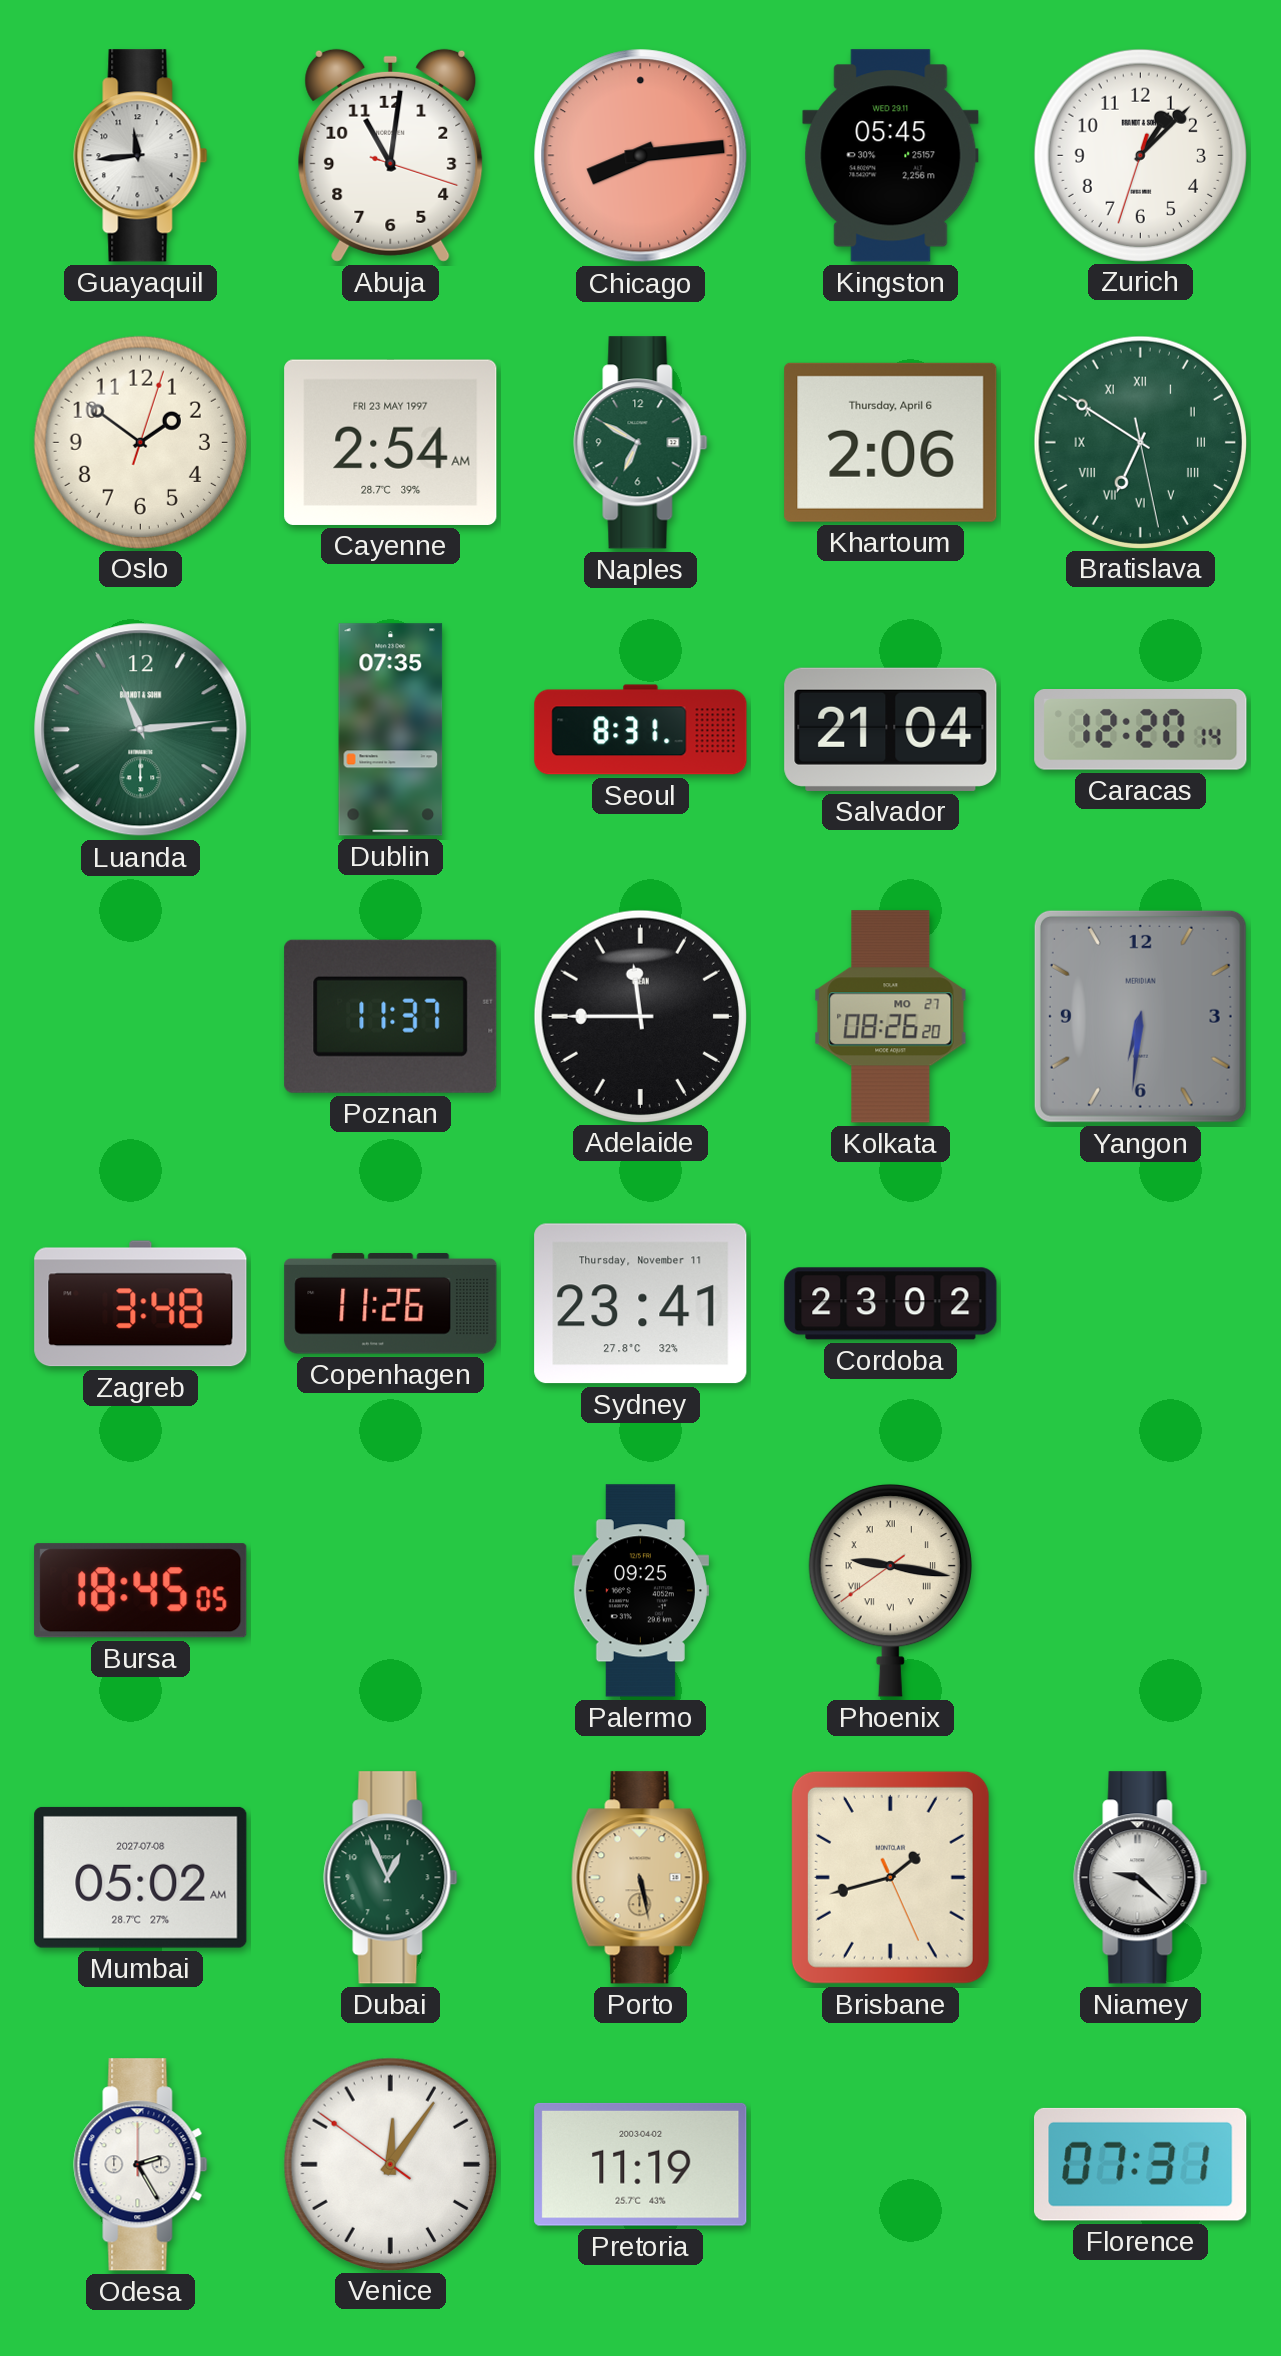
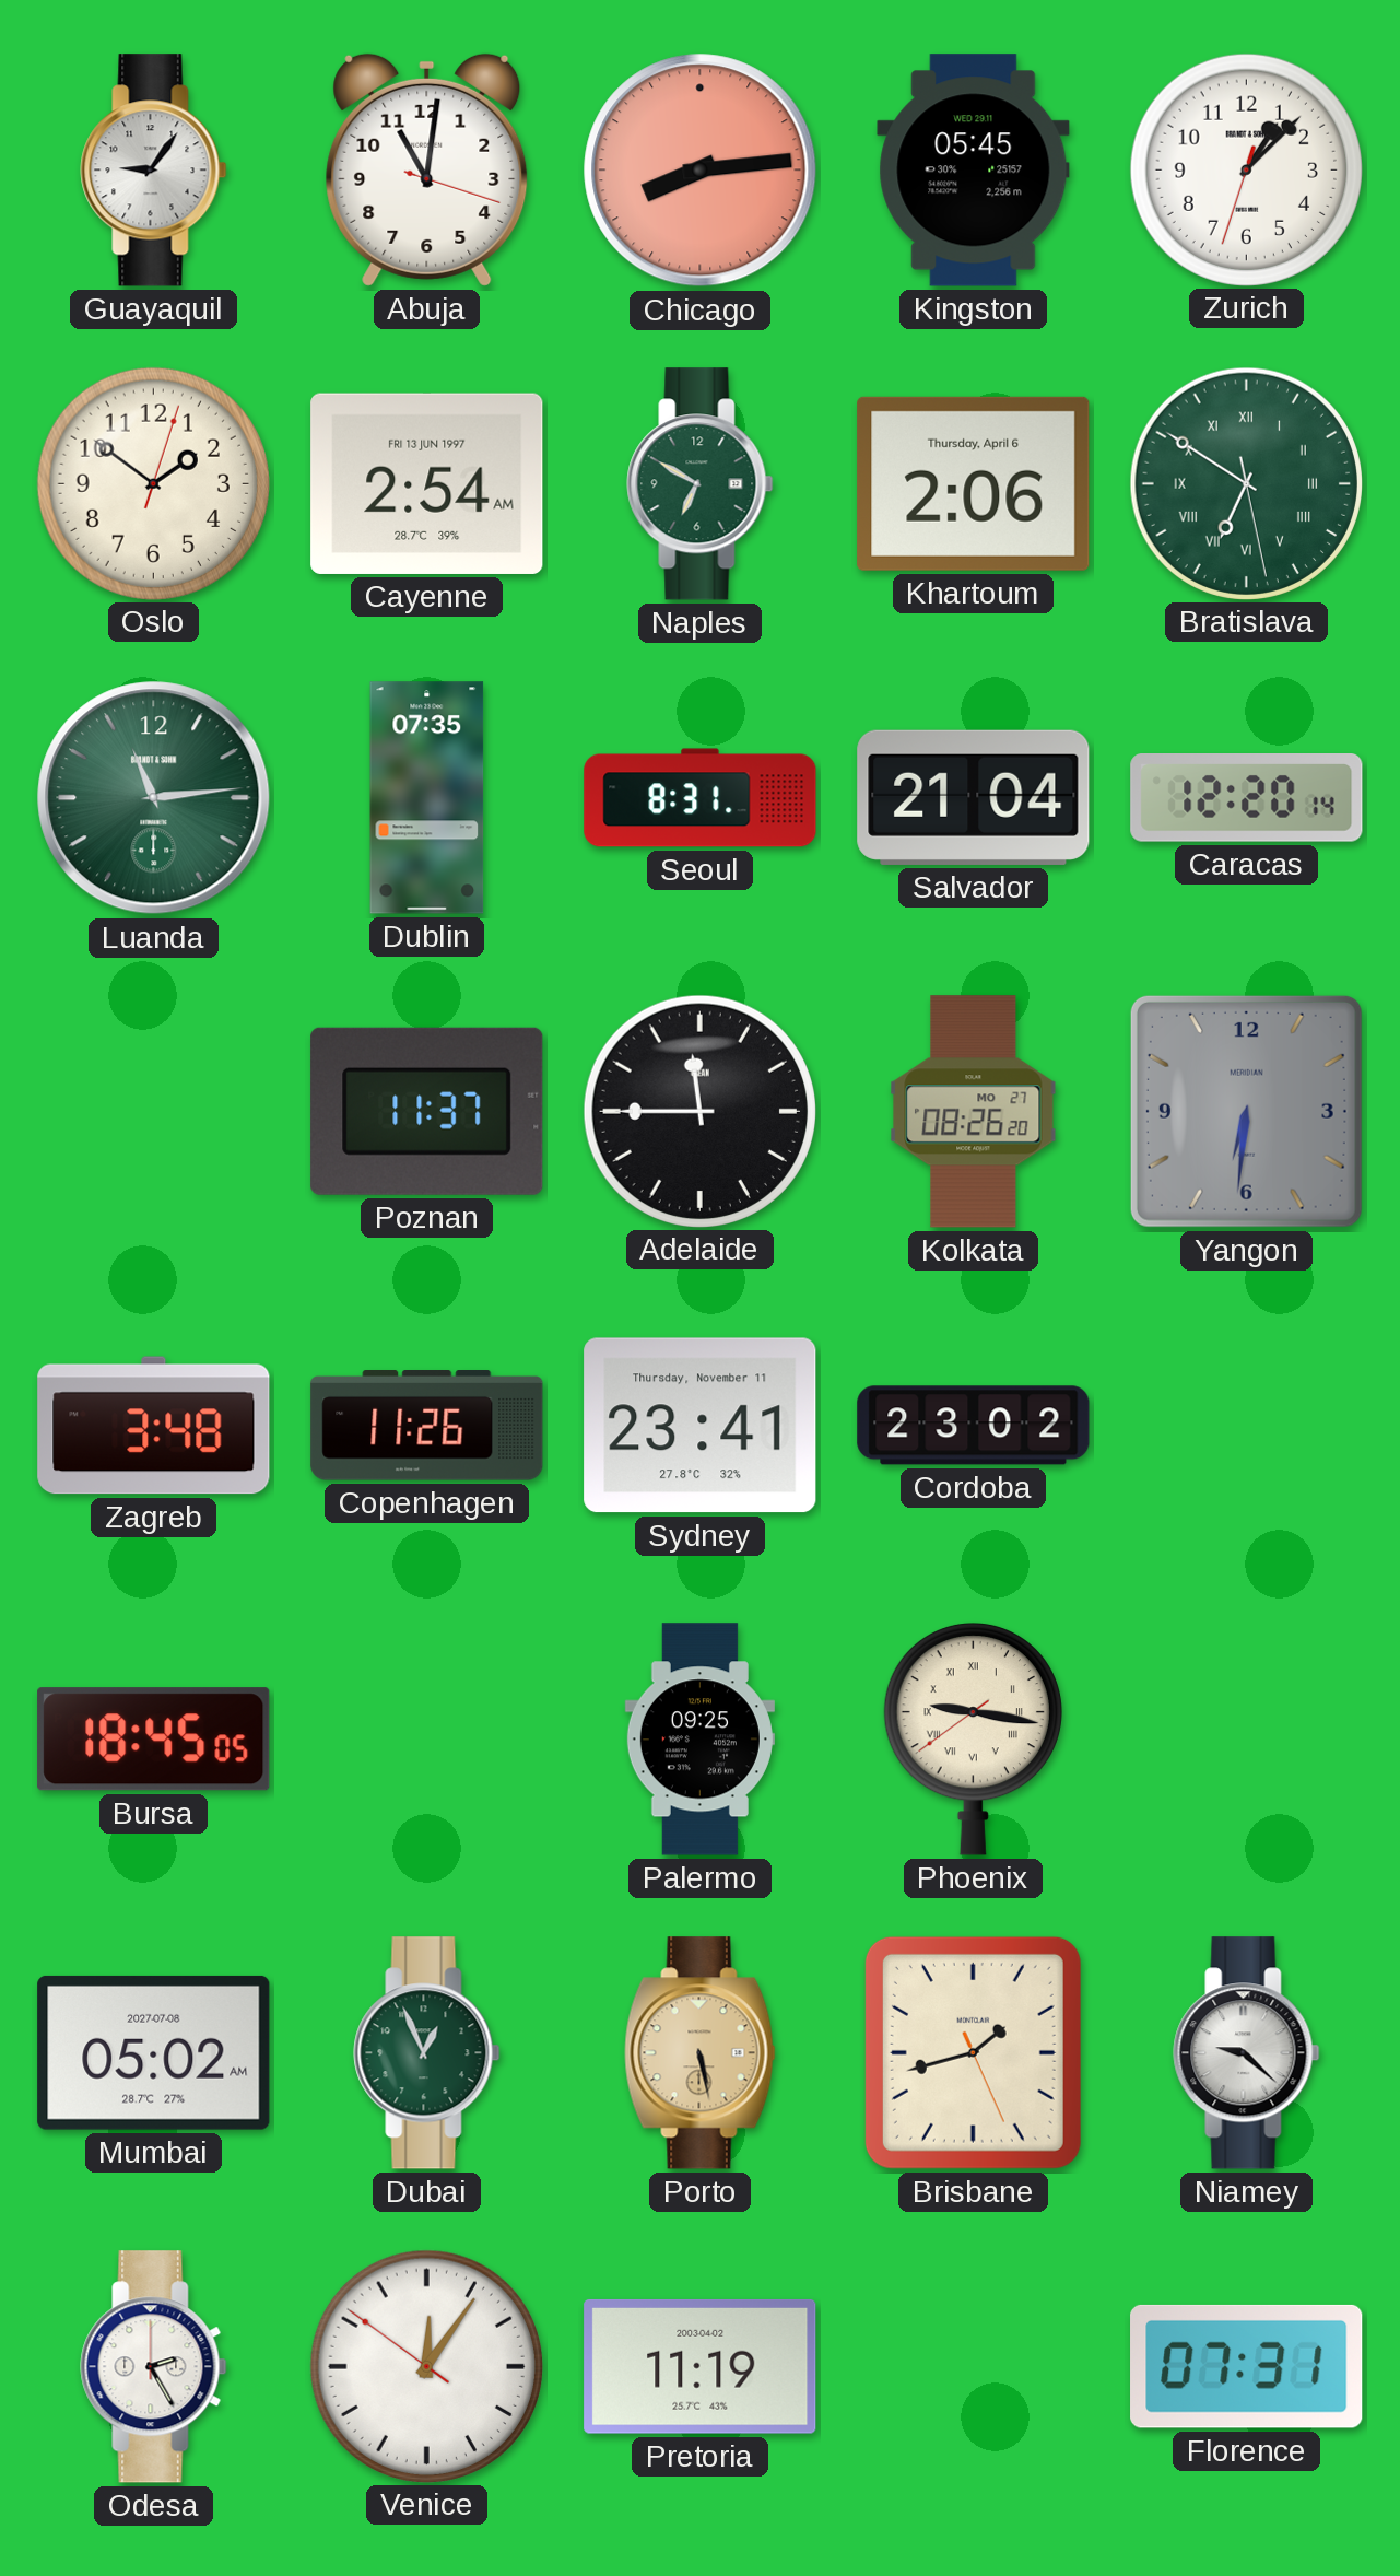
Guayaquil: 11:44 -> 9:06
Cayenne date: FRI 23 MAY 1997 -> FRI 13 JUN 1997
